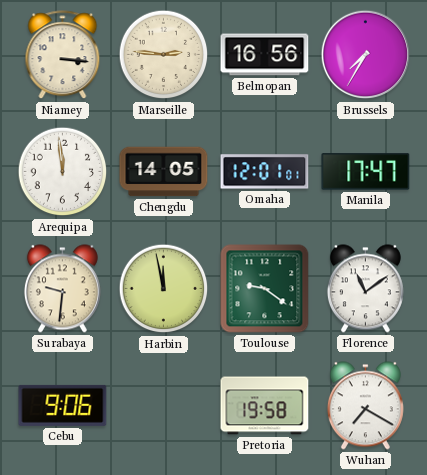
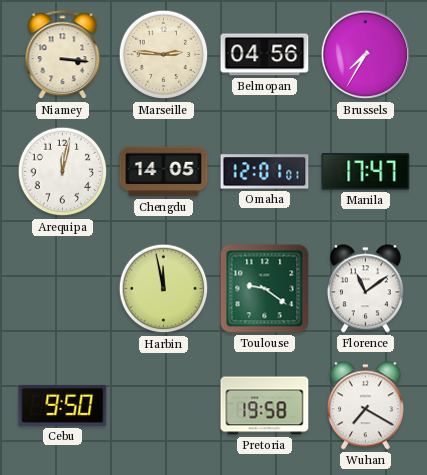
Belmopan: 16:56 -> 04:56
Arequipa: 11:59 -> 12:02
Surabaya: 9:31 -> none
Cebu: 9:06 -> 9:50
